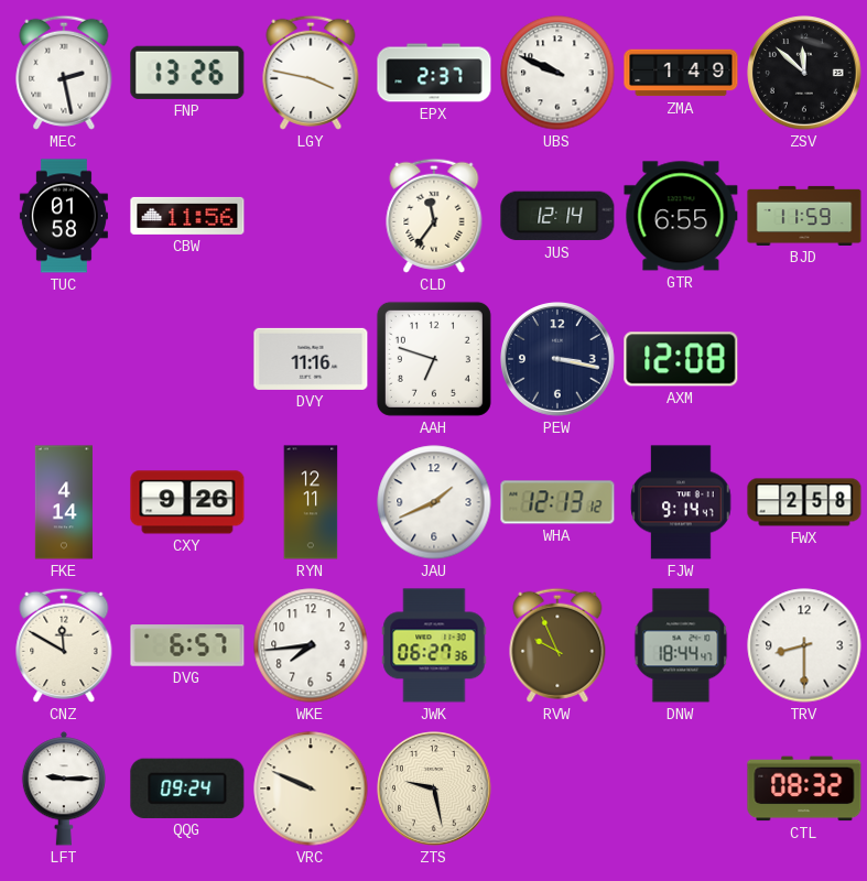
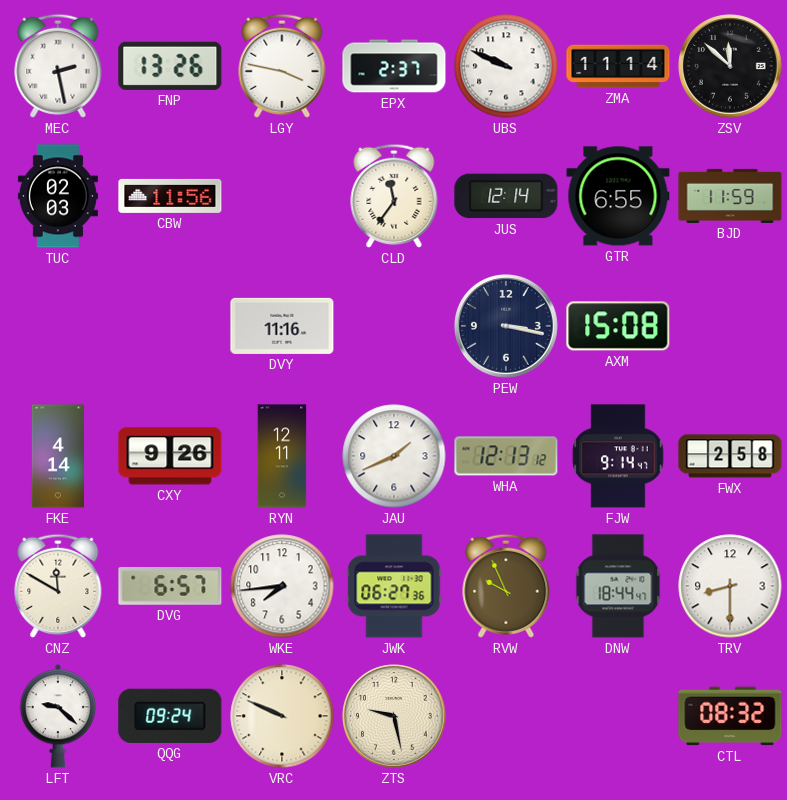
ZMA: 1:49 -> 11:14
TUC: 01:58 -> 02:03
AAH: 6:48 -> none
AXM: 12:08 -> 15:08
LFT: 9:15 -> 9:22
